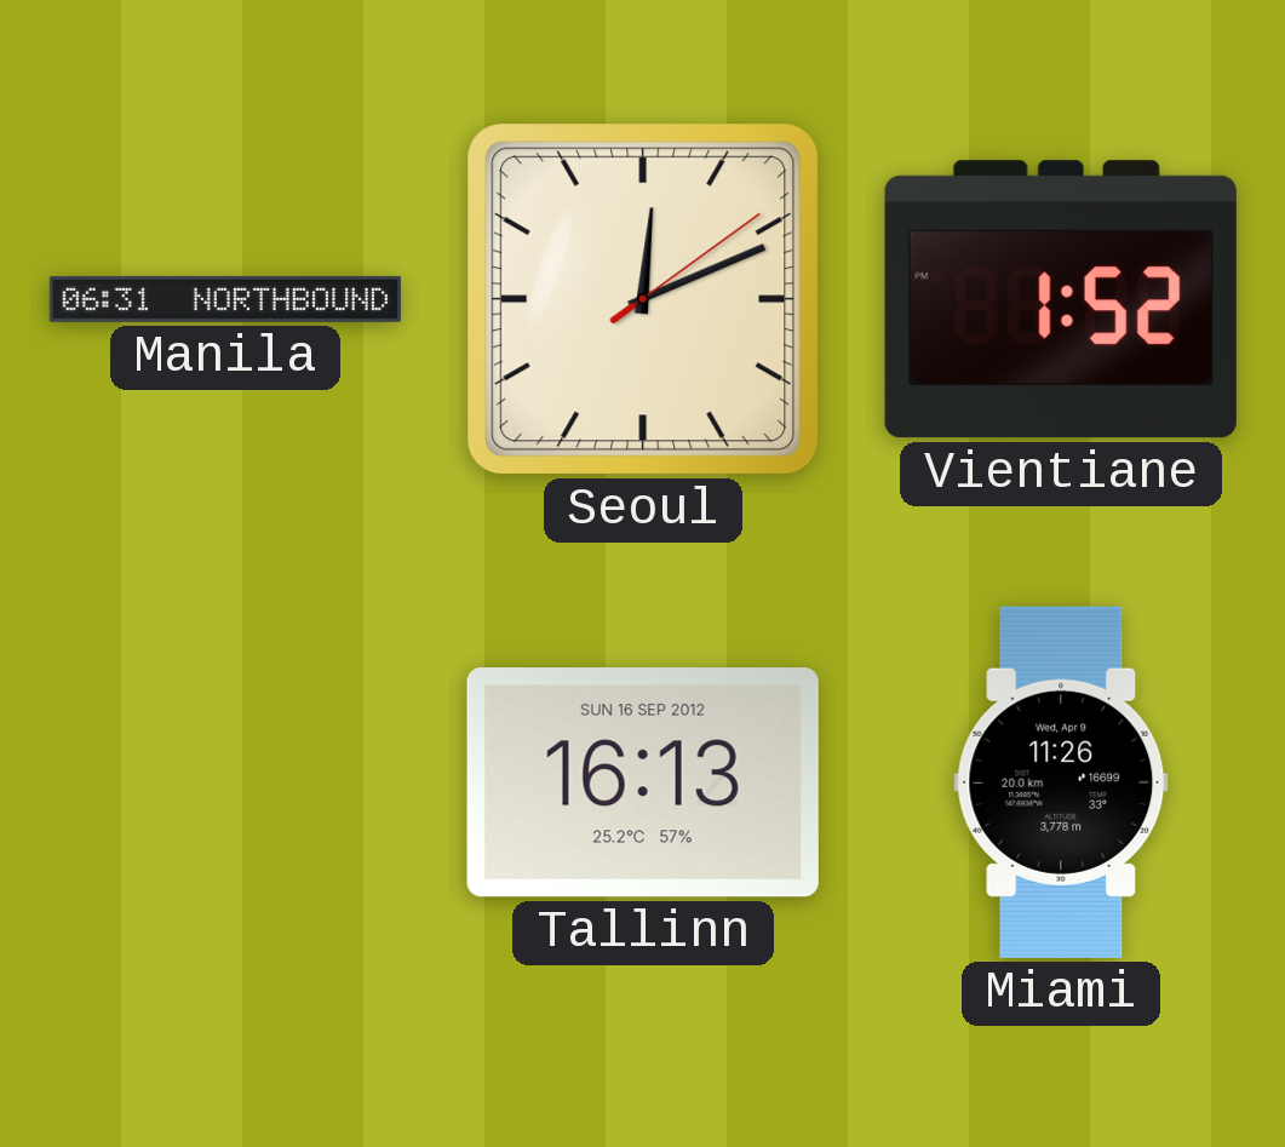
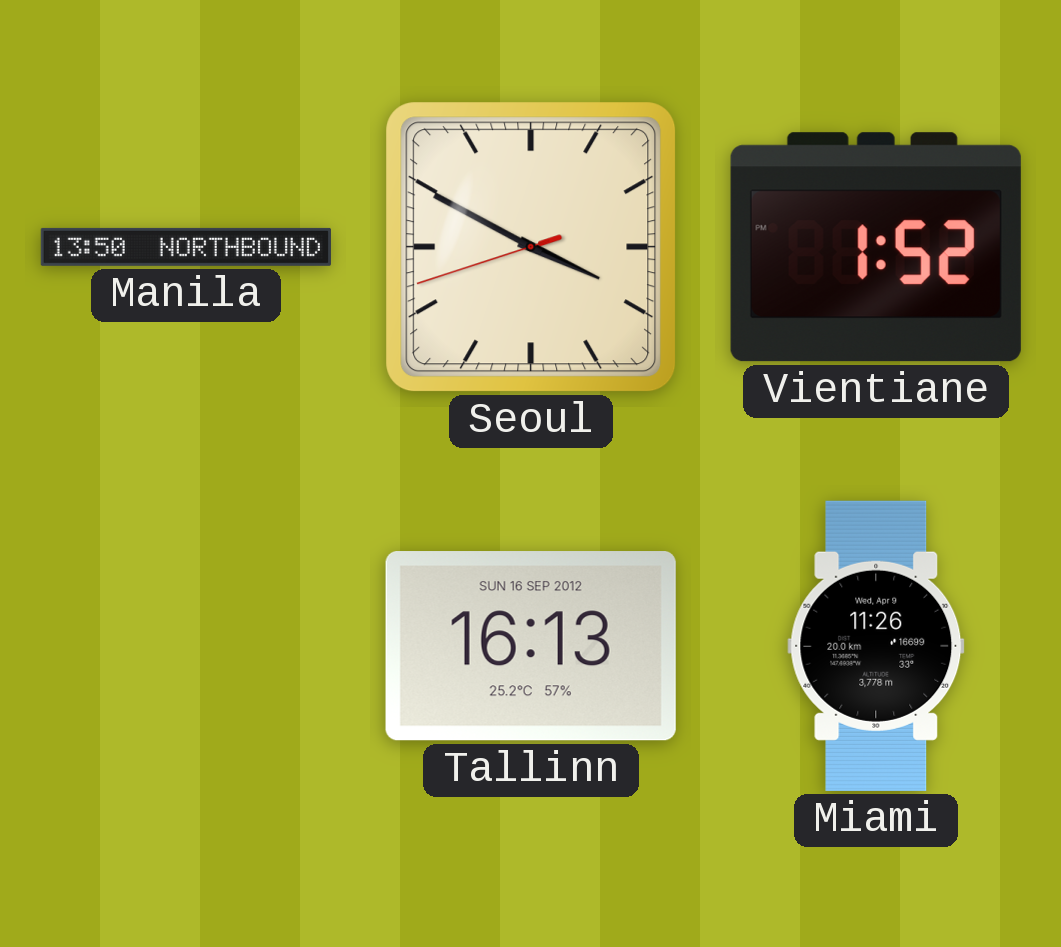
Manila: 06:31 -> 13:50
Seoul: 12:11 -> 3:49
